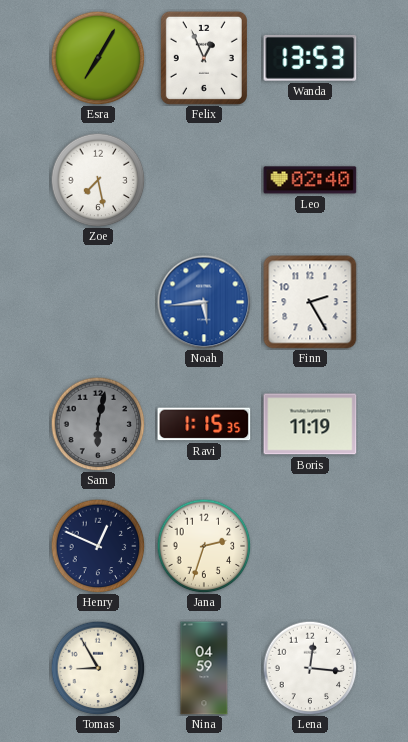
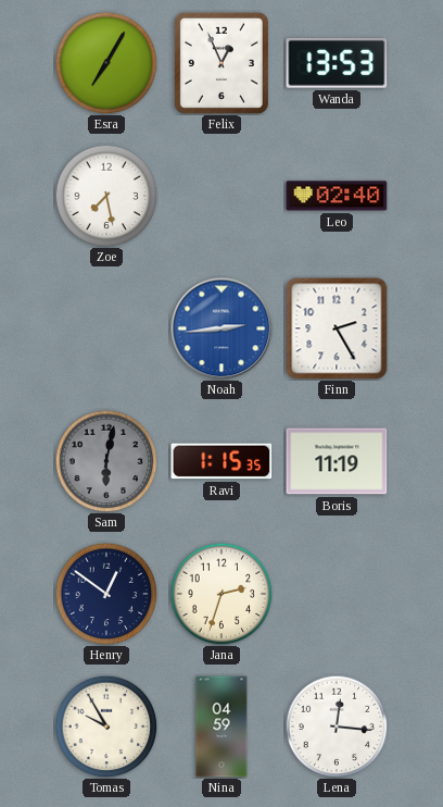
Noah: 5:44 -> 2:44
Henry: 12:49 -> 12:51
Tomas: 8:55 -> 9:55
